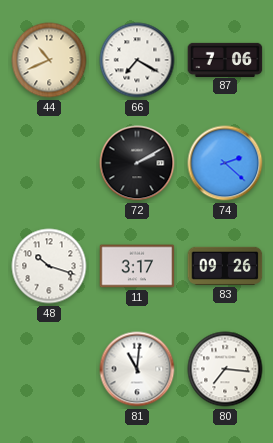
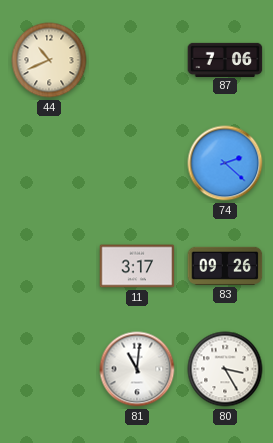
66: 7:20 -> none
72: 2:10 -> none
48: 10:18 -> none
80: 7:16 -> 3:25
